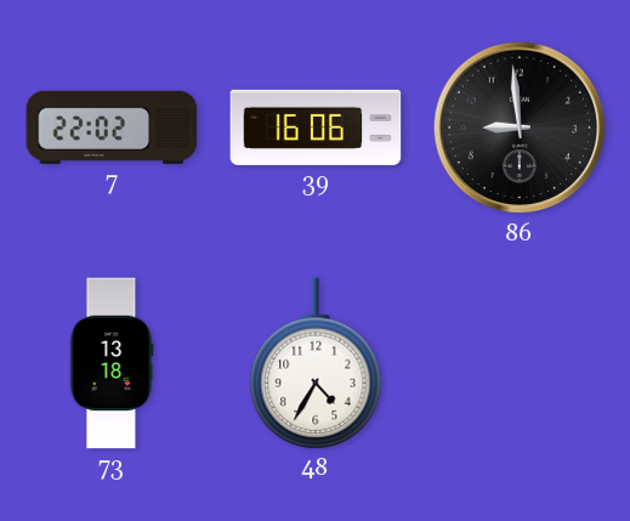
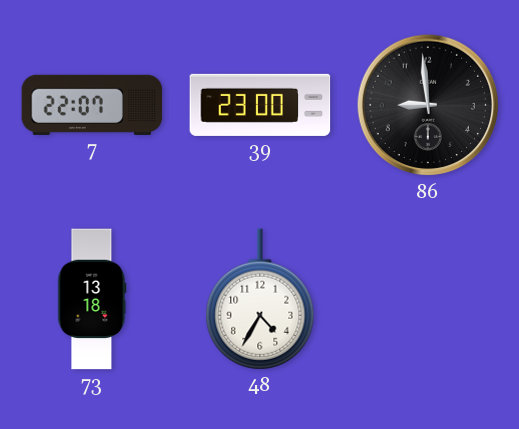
7: 22:02 -> 22:07
39: 16:06 -> 23:00
